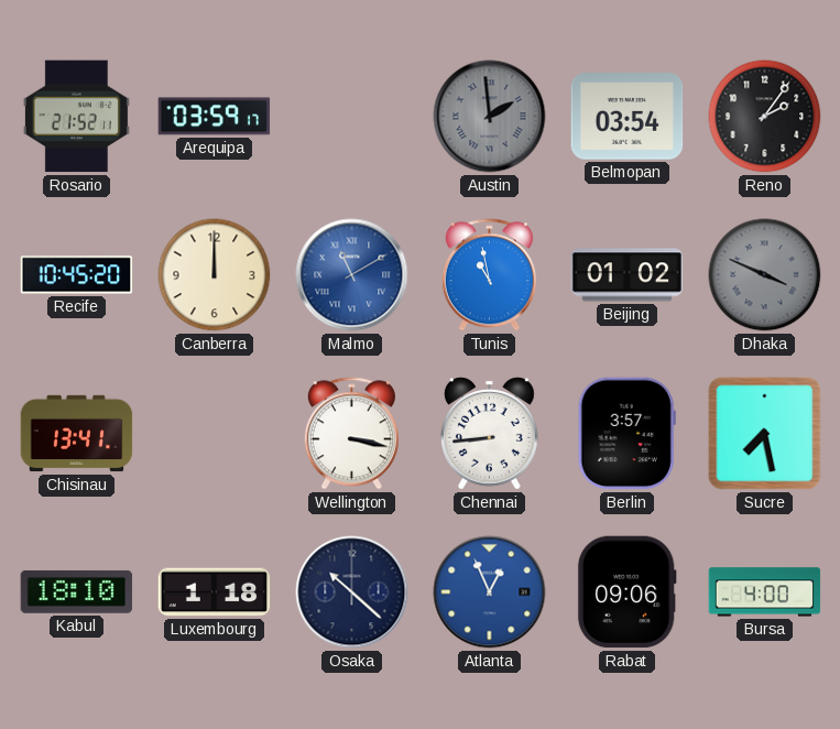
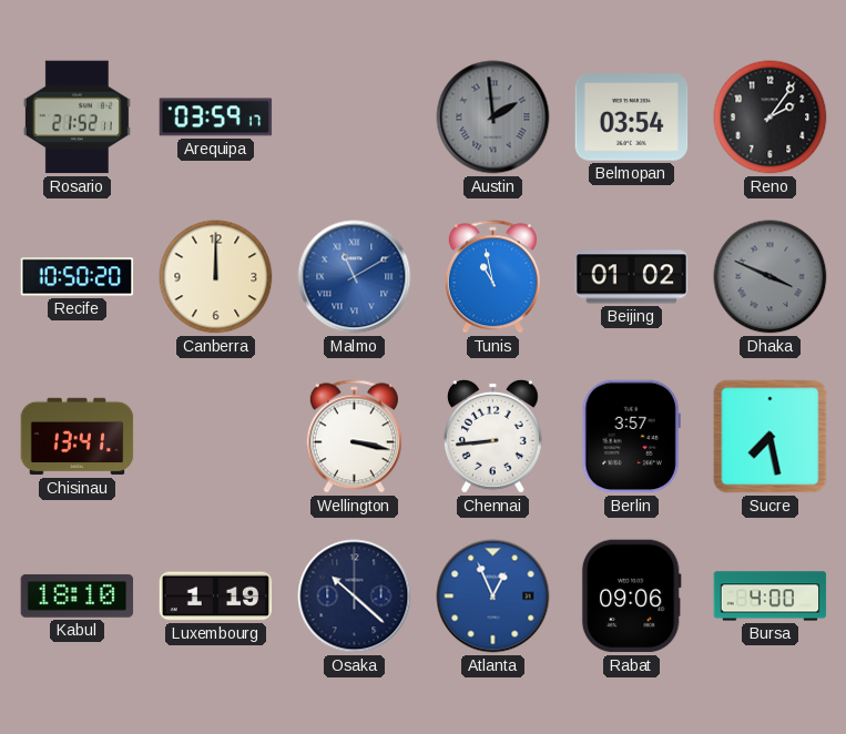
Recife: 10:45 -> 10:50
Luxembourg: 1:18 -> 1:19
